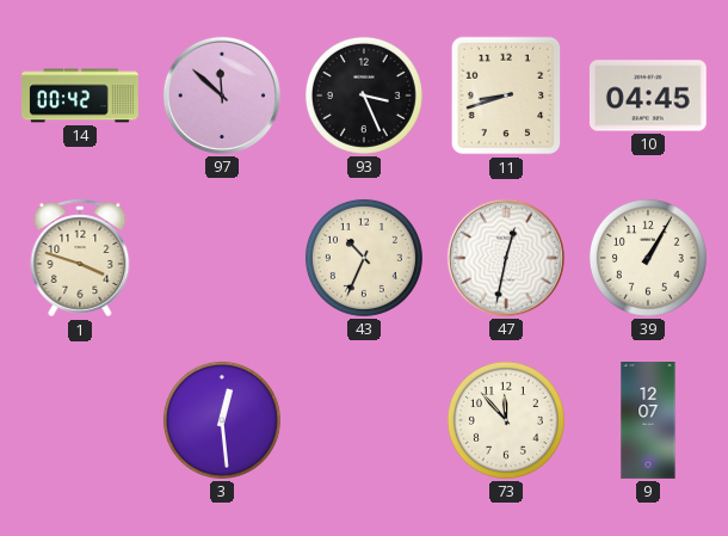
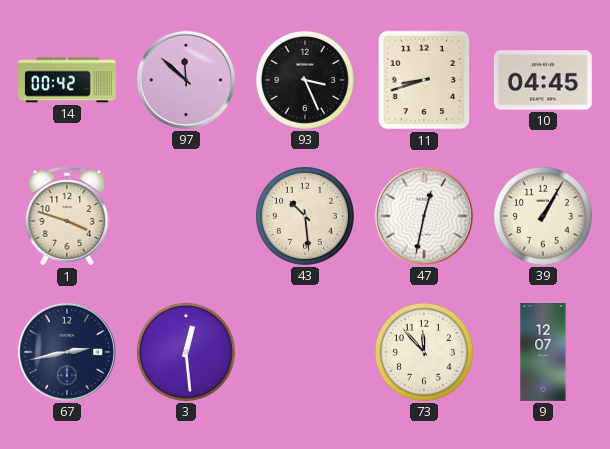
43: 10:34 -> 10:29
67: none -> 2:43
